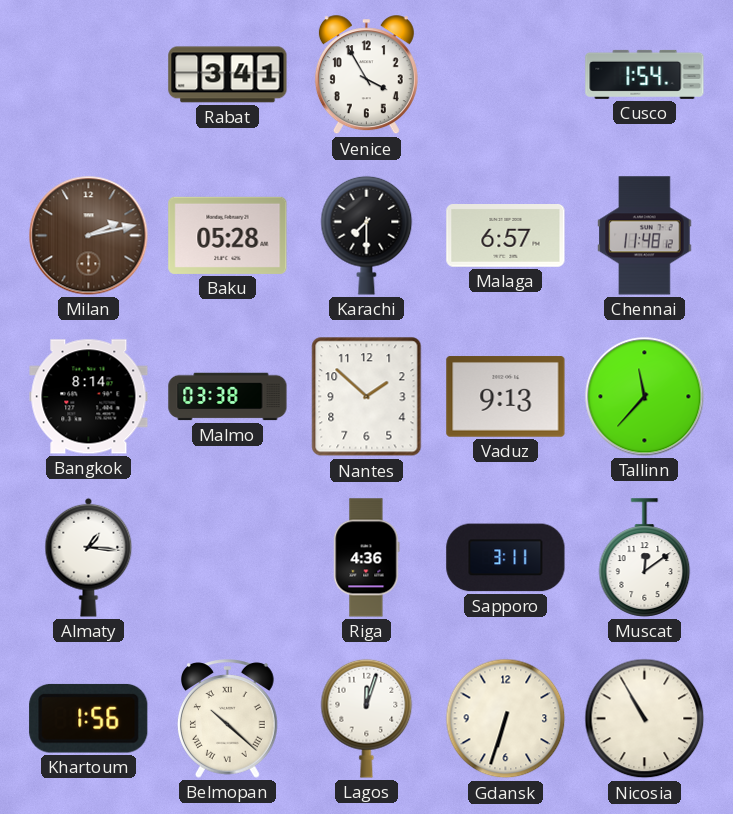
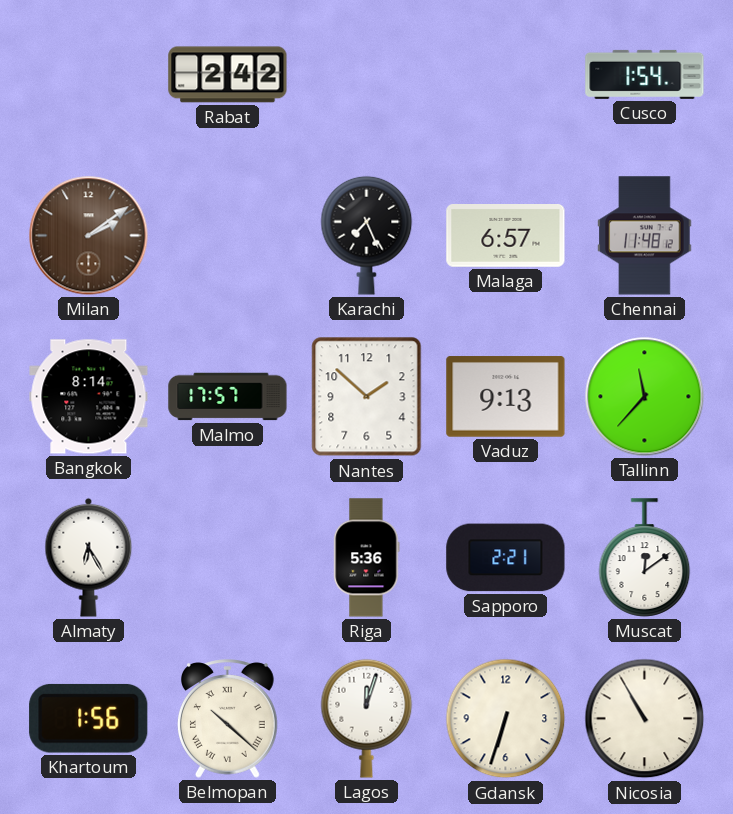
Rabat: 3:41 -> 2:42
Venice: 3:55 -> none
Milan: 2:13 -> 2:09
Baku: 05:28 -> none
Karachi: 7:30 -> 7:26
Malmo: 03:38 -> 17:57
Almaty: 1:16 -> 6:25
Riga: 4:36 -> 5:36
Sapporo: 3:11 -> 2:21
